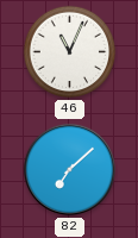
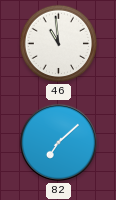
46: 11:04 -> 10:59
